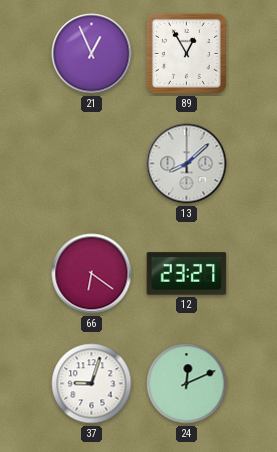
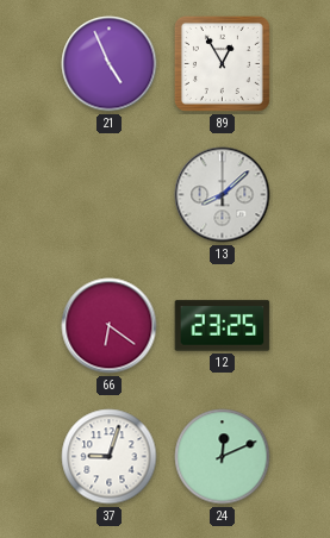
21: 12:56 -> 4:56
12: 23:27 -> 23:25
